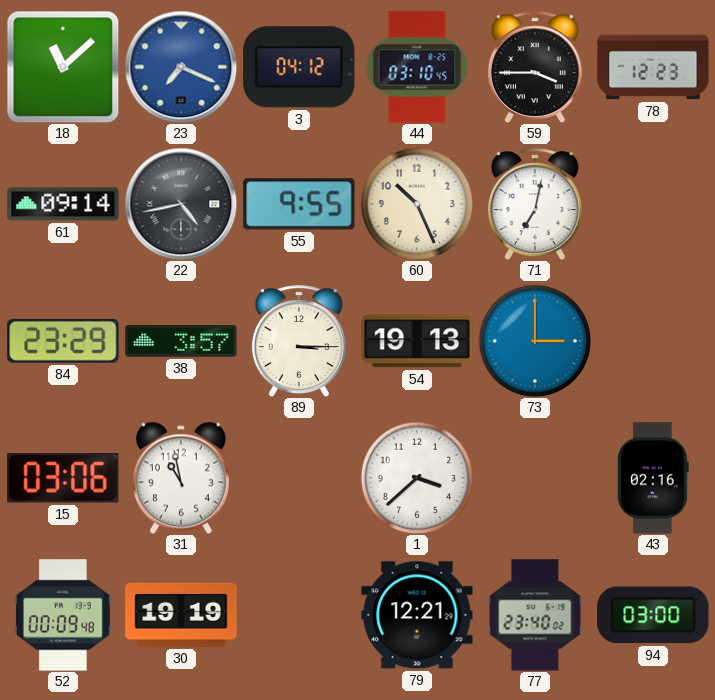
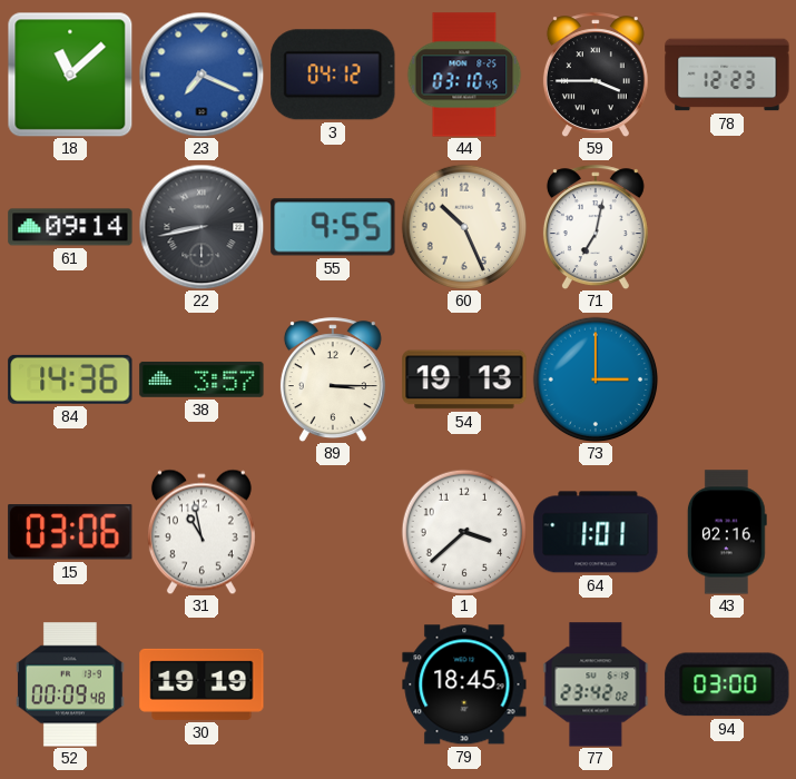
22: 4:43 -> 8:43
84: 23:29 -> 14:36
64: none -> 1:01
79: 12:21 -> 18:45
77: 23:40 -> 23:42
